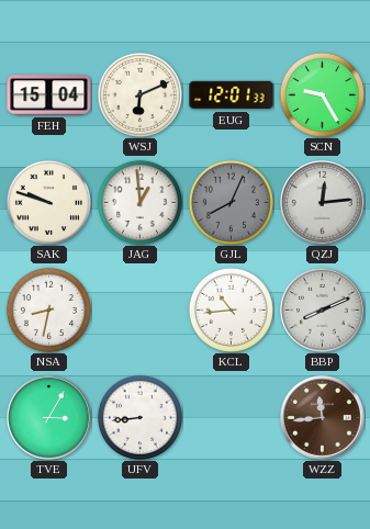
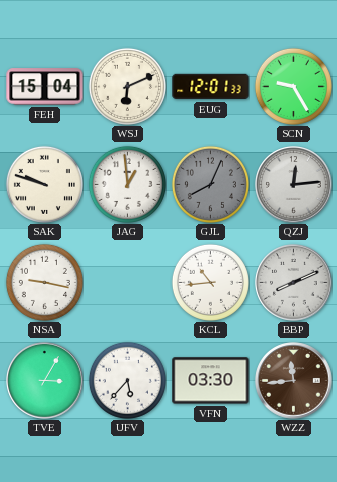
NSA: 8:32 -> 9:17
UFV: 8:44 -> 5:37
VFN: none -> 03:30
